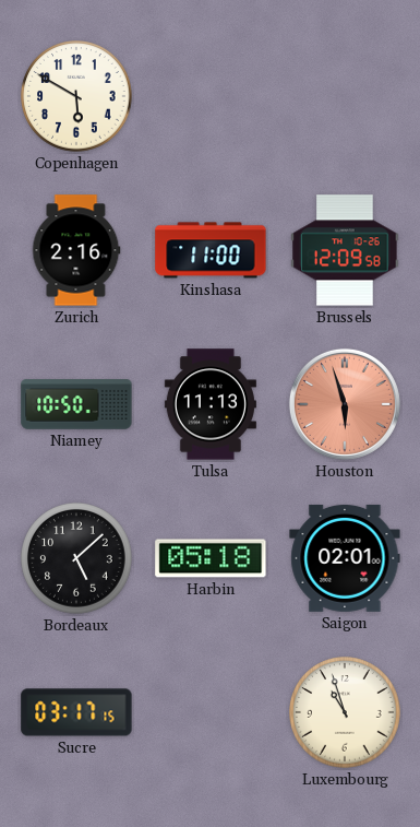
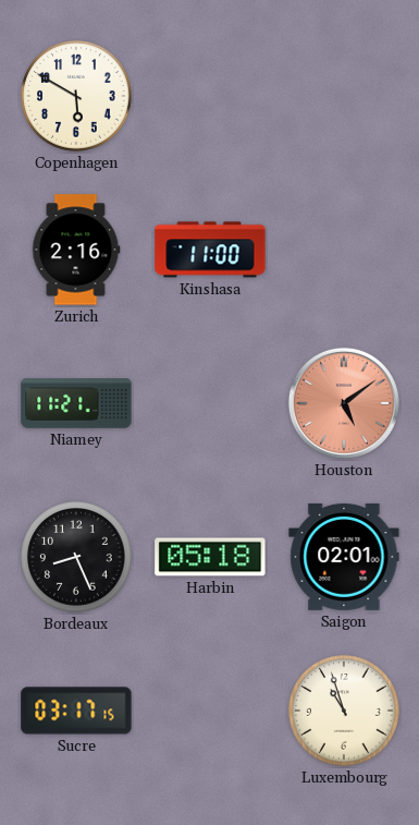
Brussels: 12:09 -> none
Niamey: 10:50 -> 11:21
Tulsa: 11:13 -> none
Houston: 5:57 -> 5:09
Bordeaux: 5:08 -> 8:26
